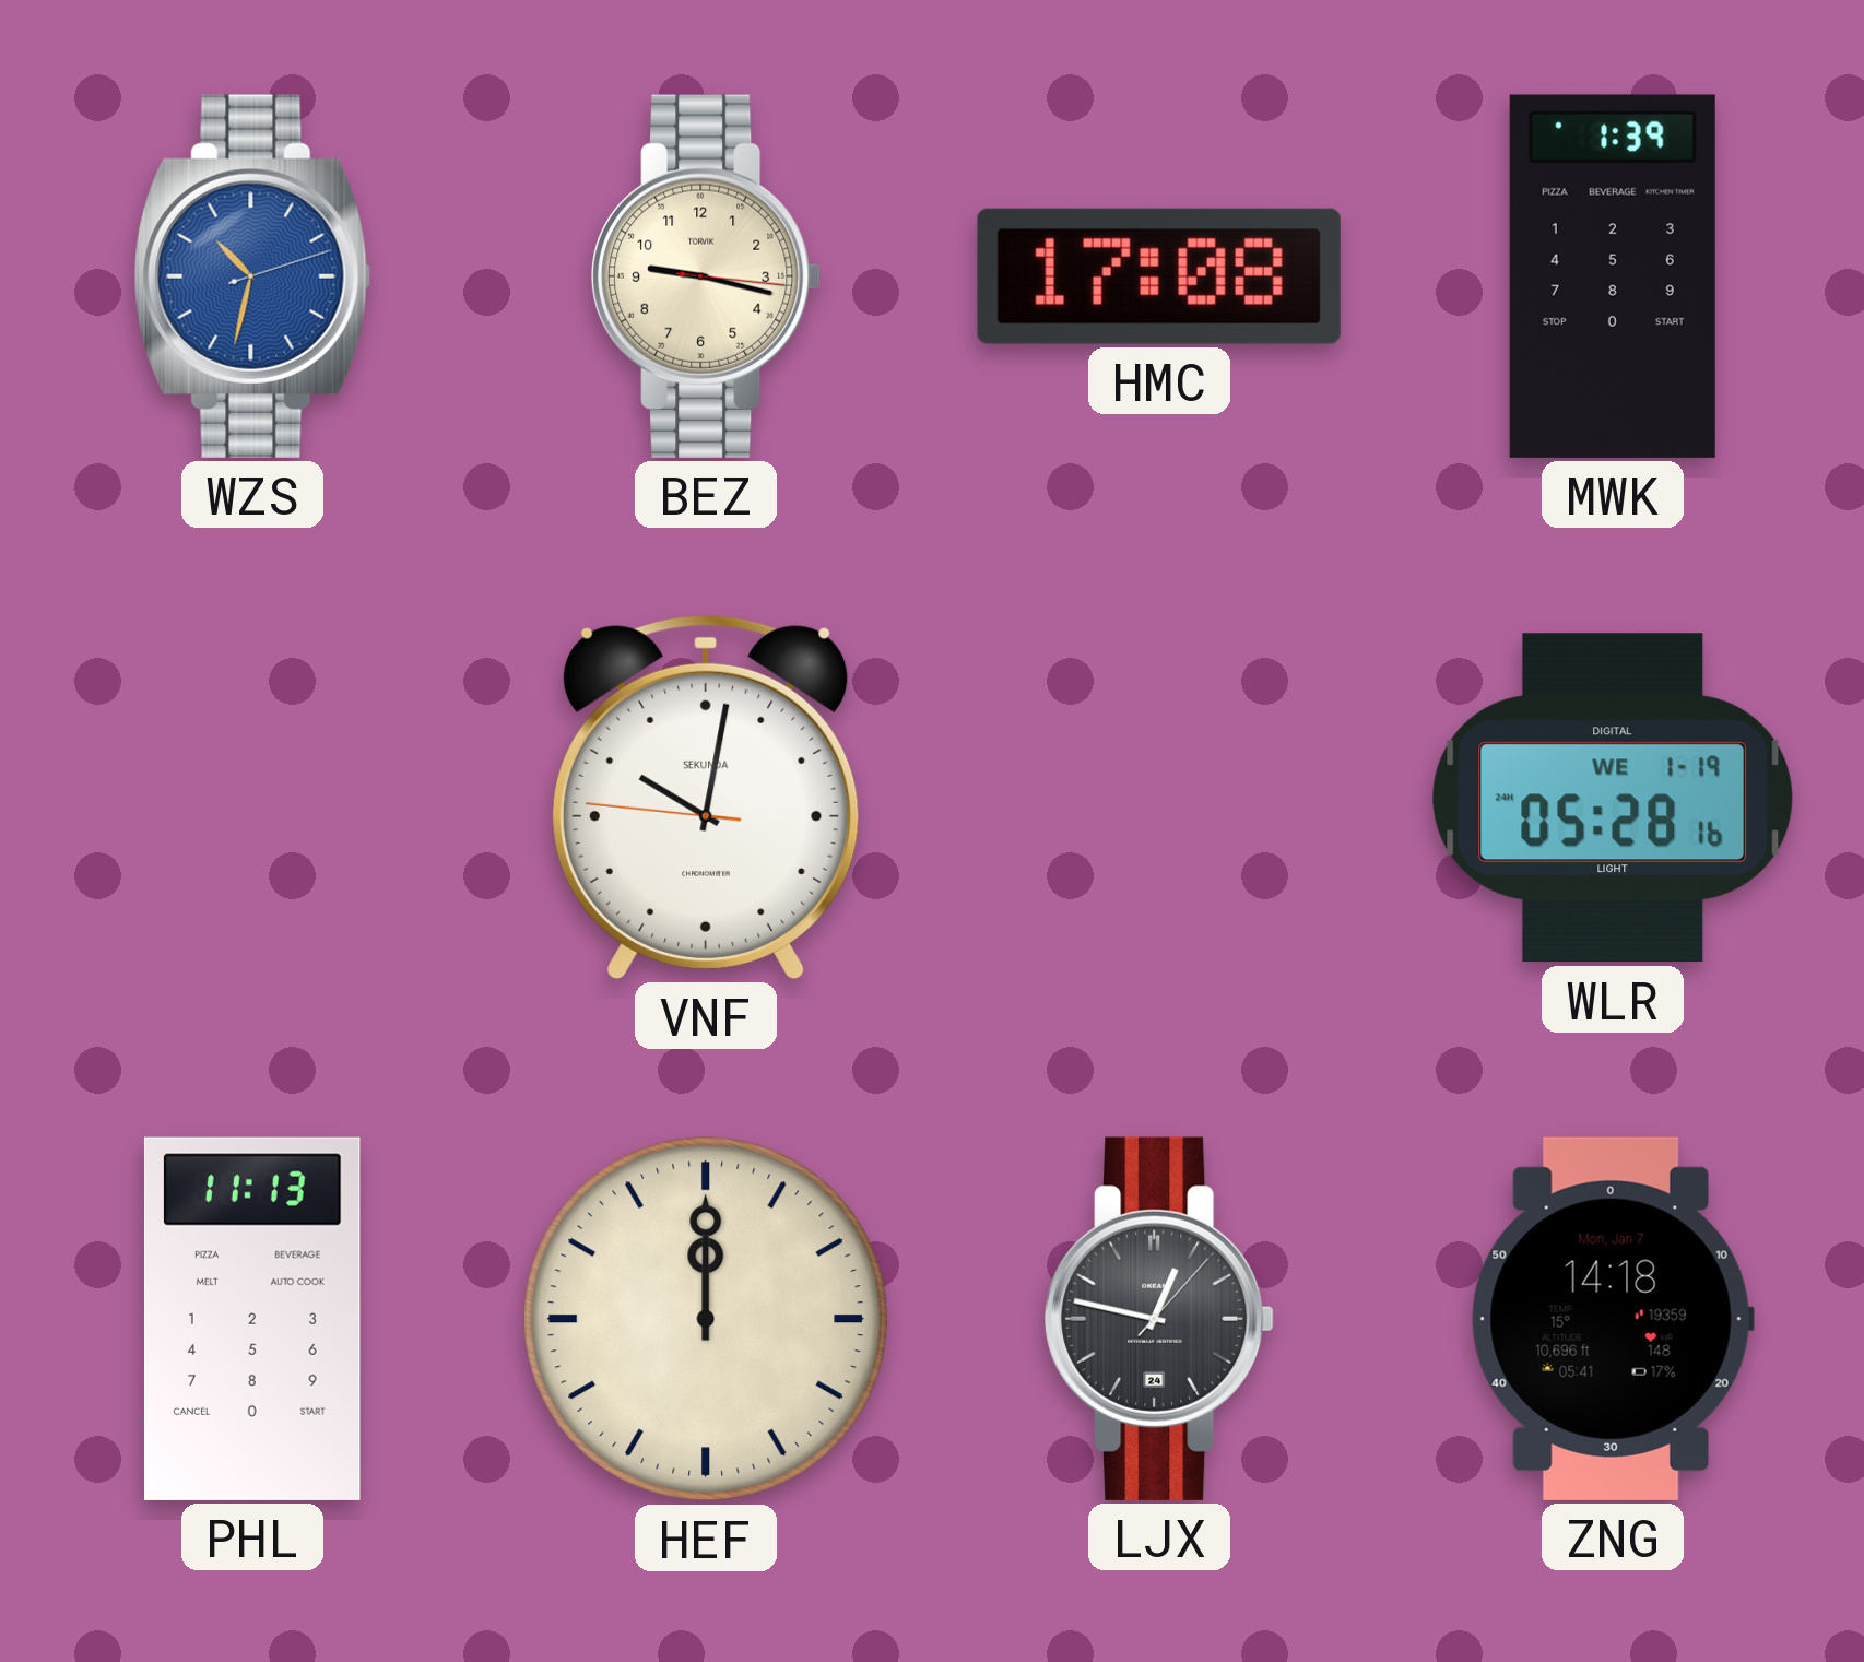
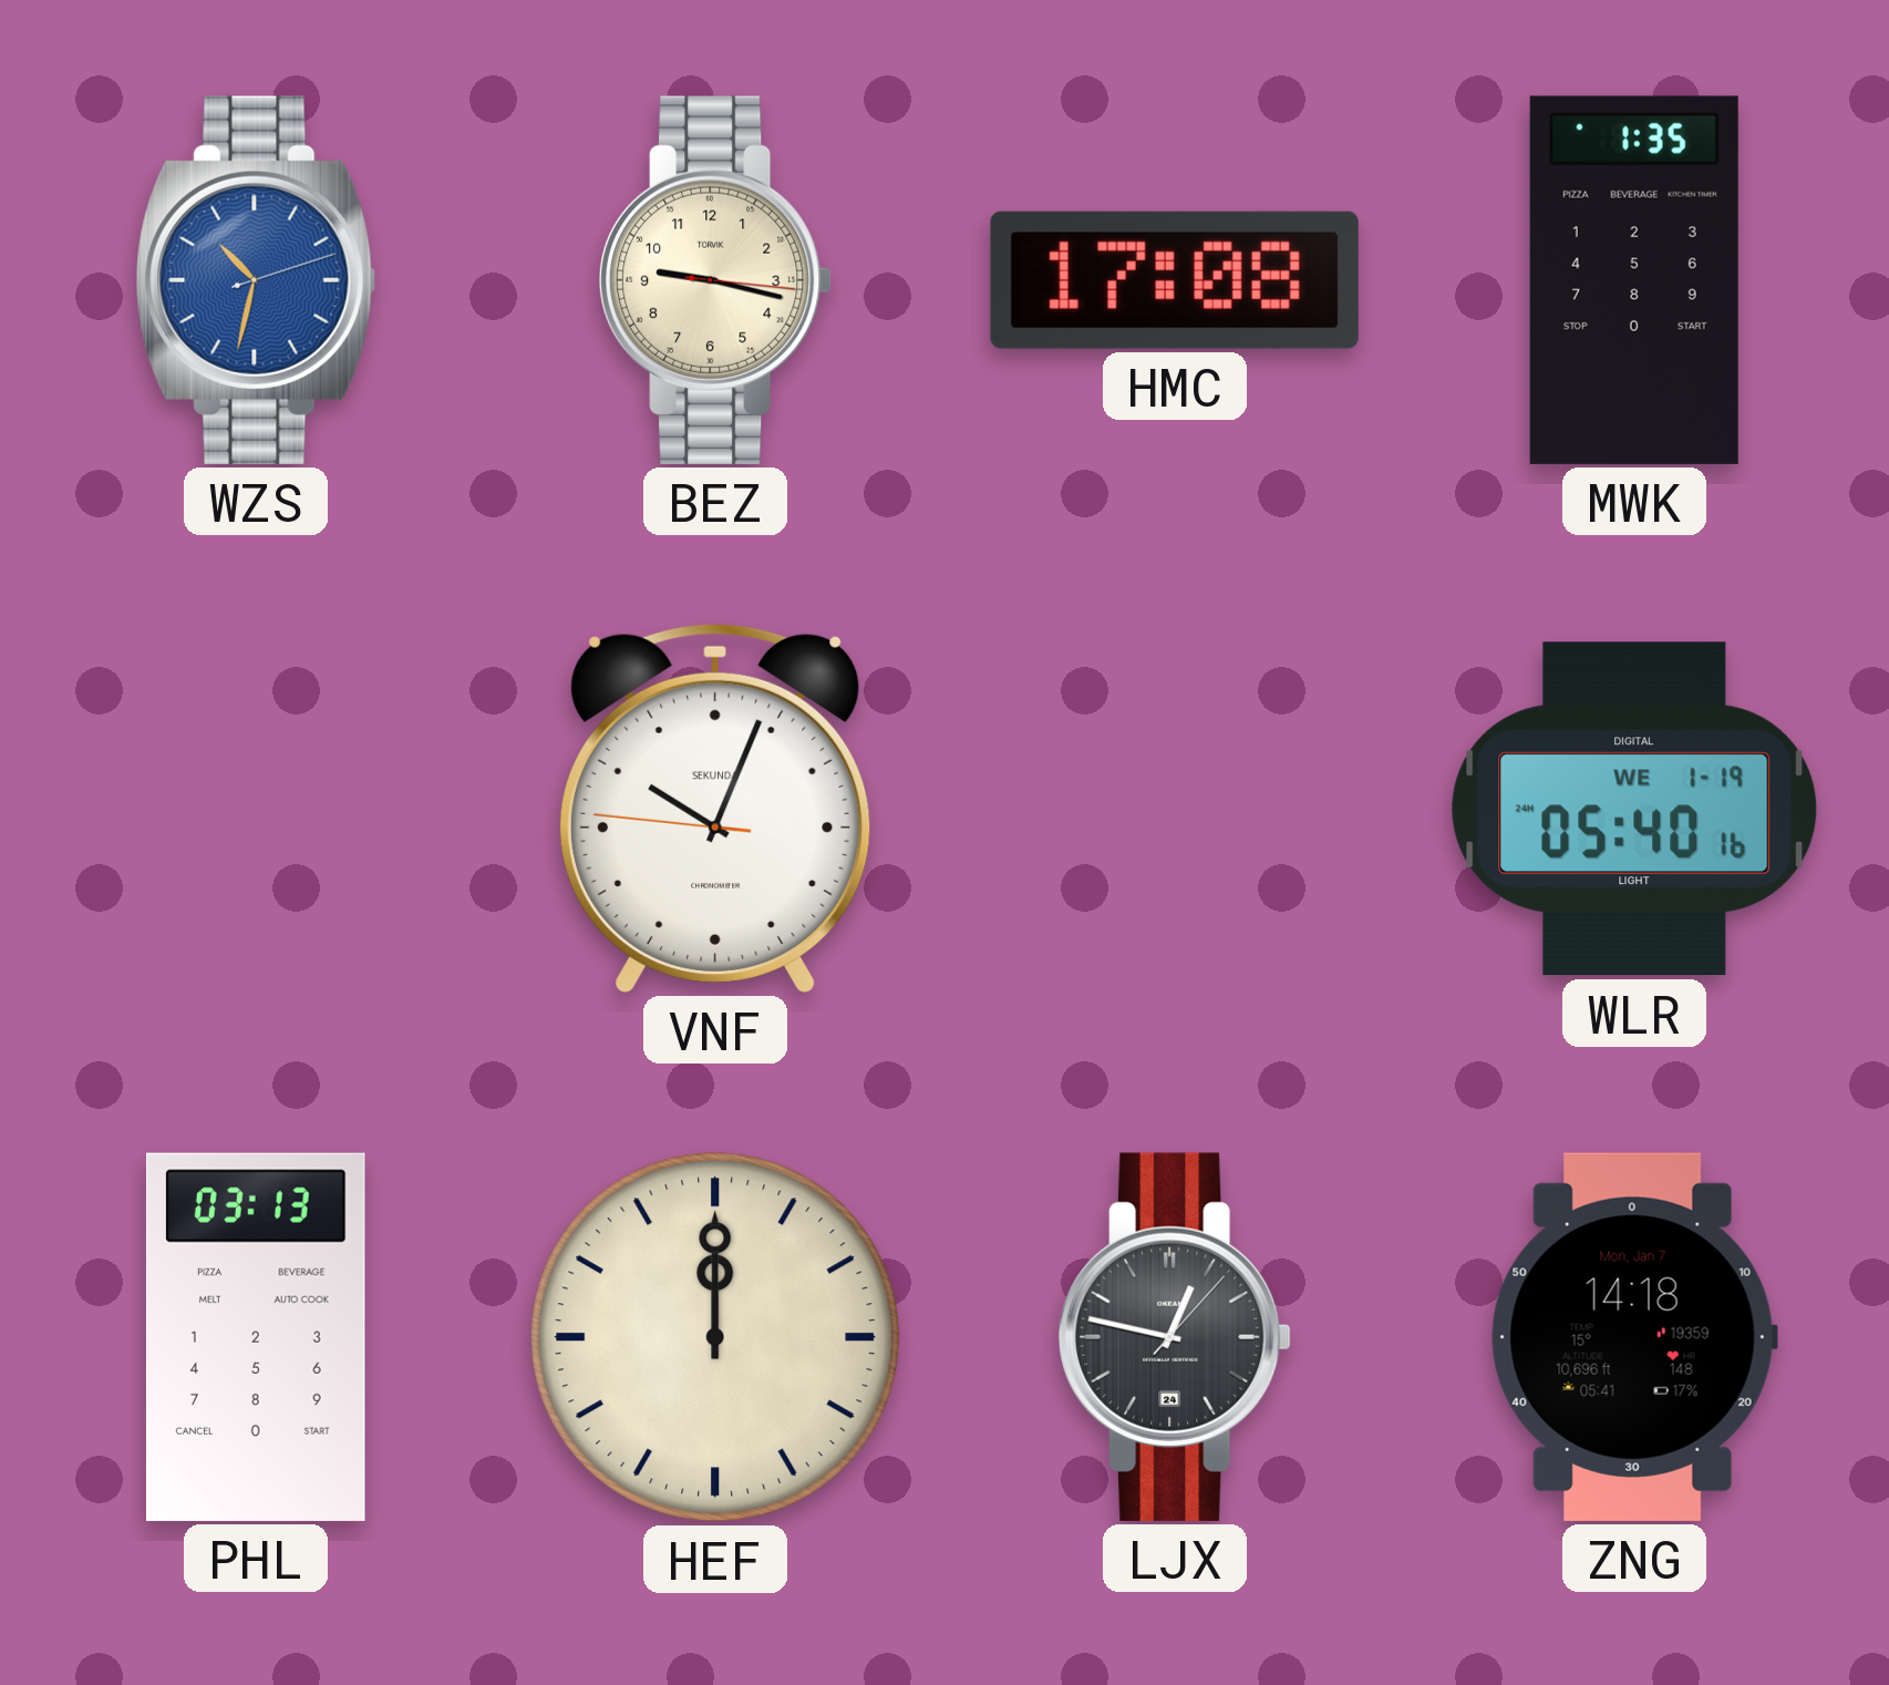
MWK: 1:39 -> 1:35
VNF: 10:01 -> 10:03
WLR: 05:28 -> 05:40
PHL: 11:13 -> 03:13
